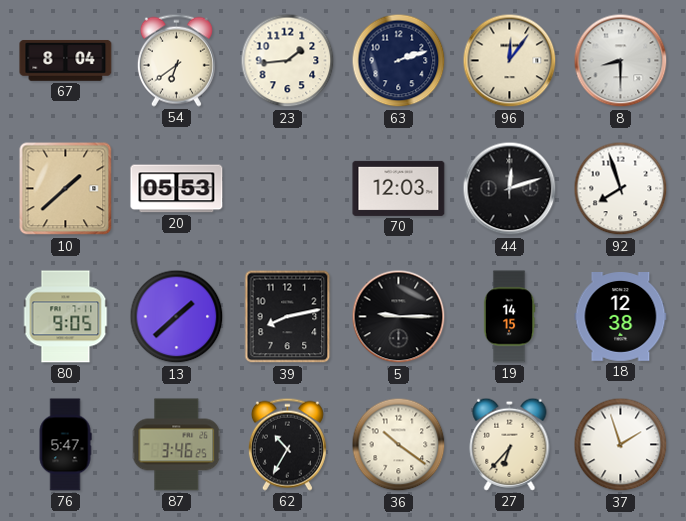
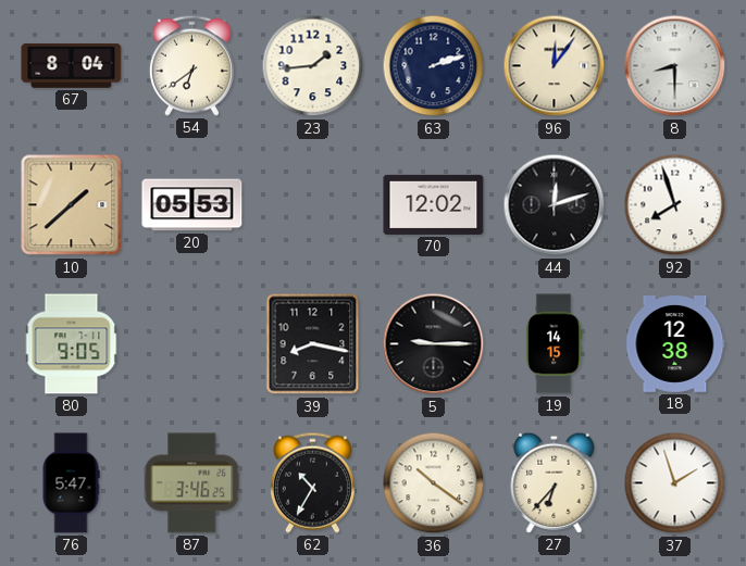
70: 12:03 -> 12:02
13: 1:38 -> none
39: 8:13 -> 8:17
